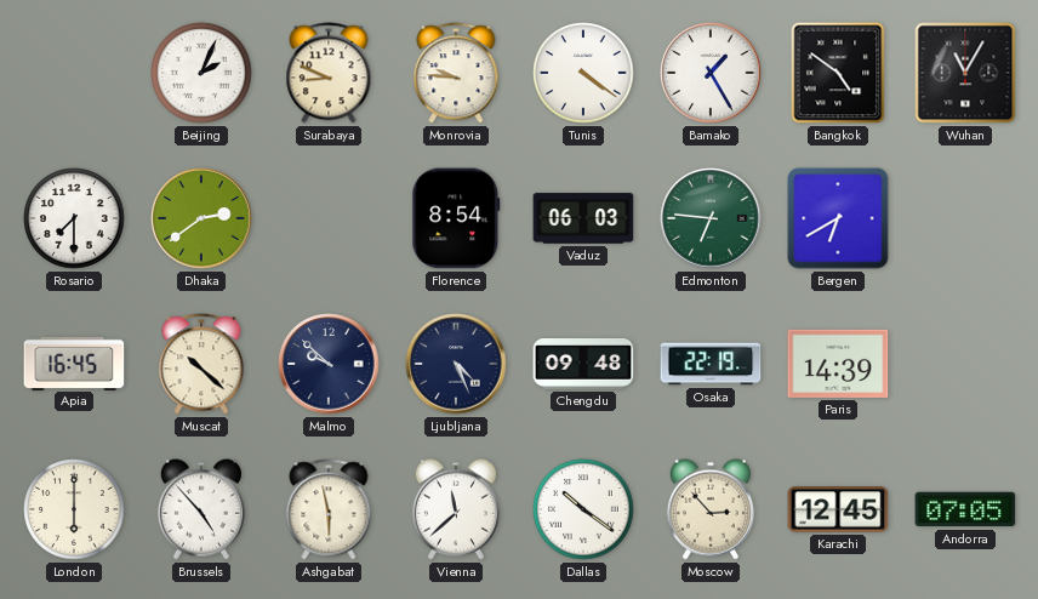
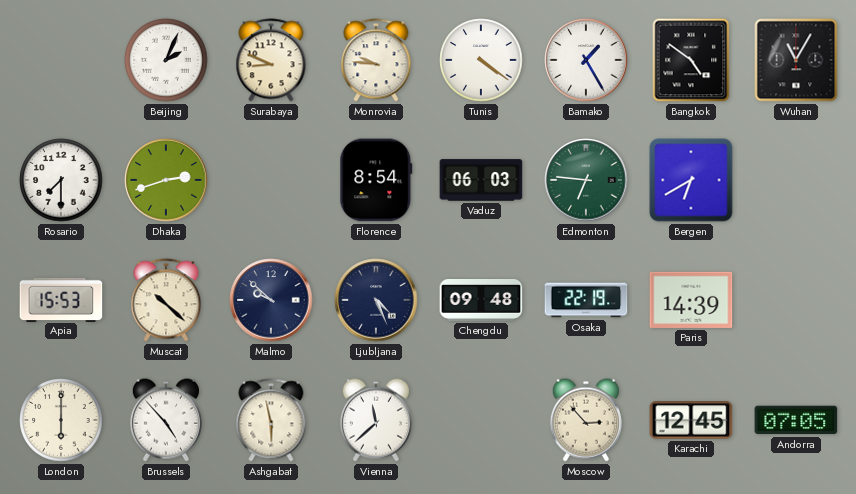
Dhaka: 2:39 -> 2:42
Apia: 16:45 -> 15:53
Dallas: 10:21 -> none
